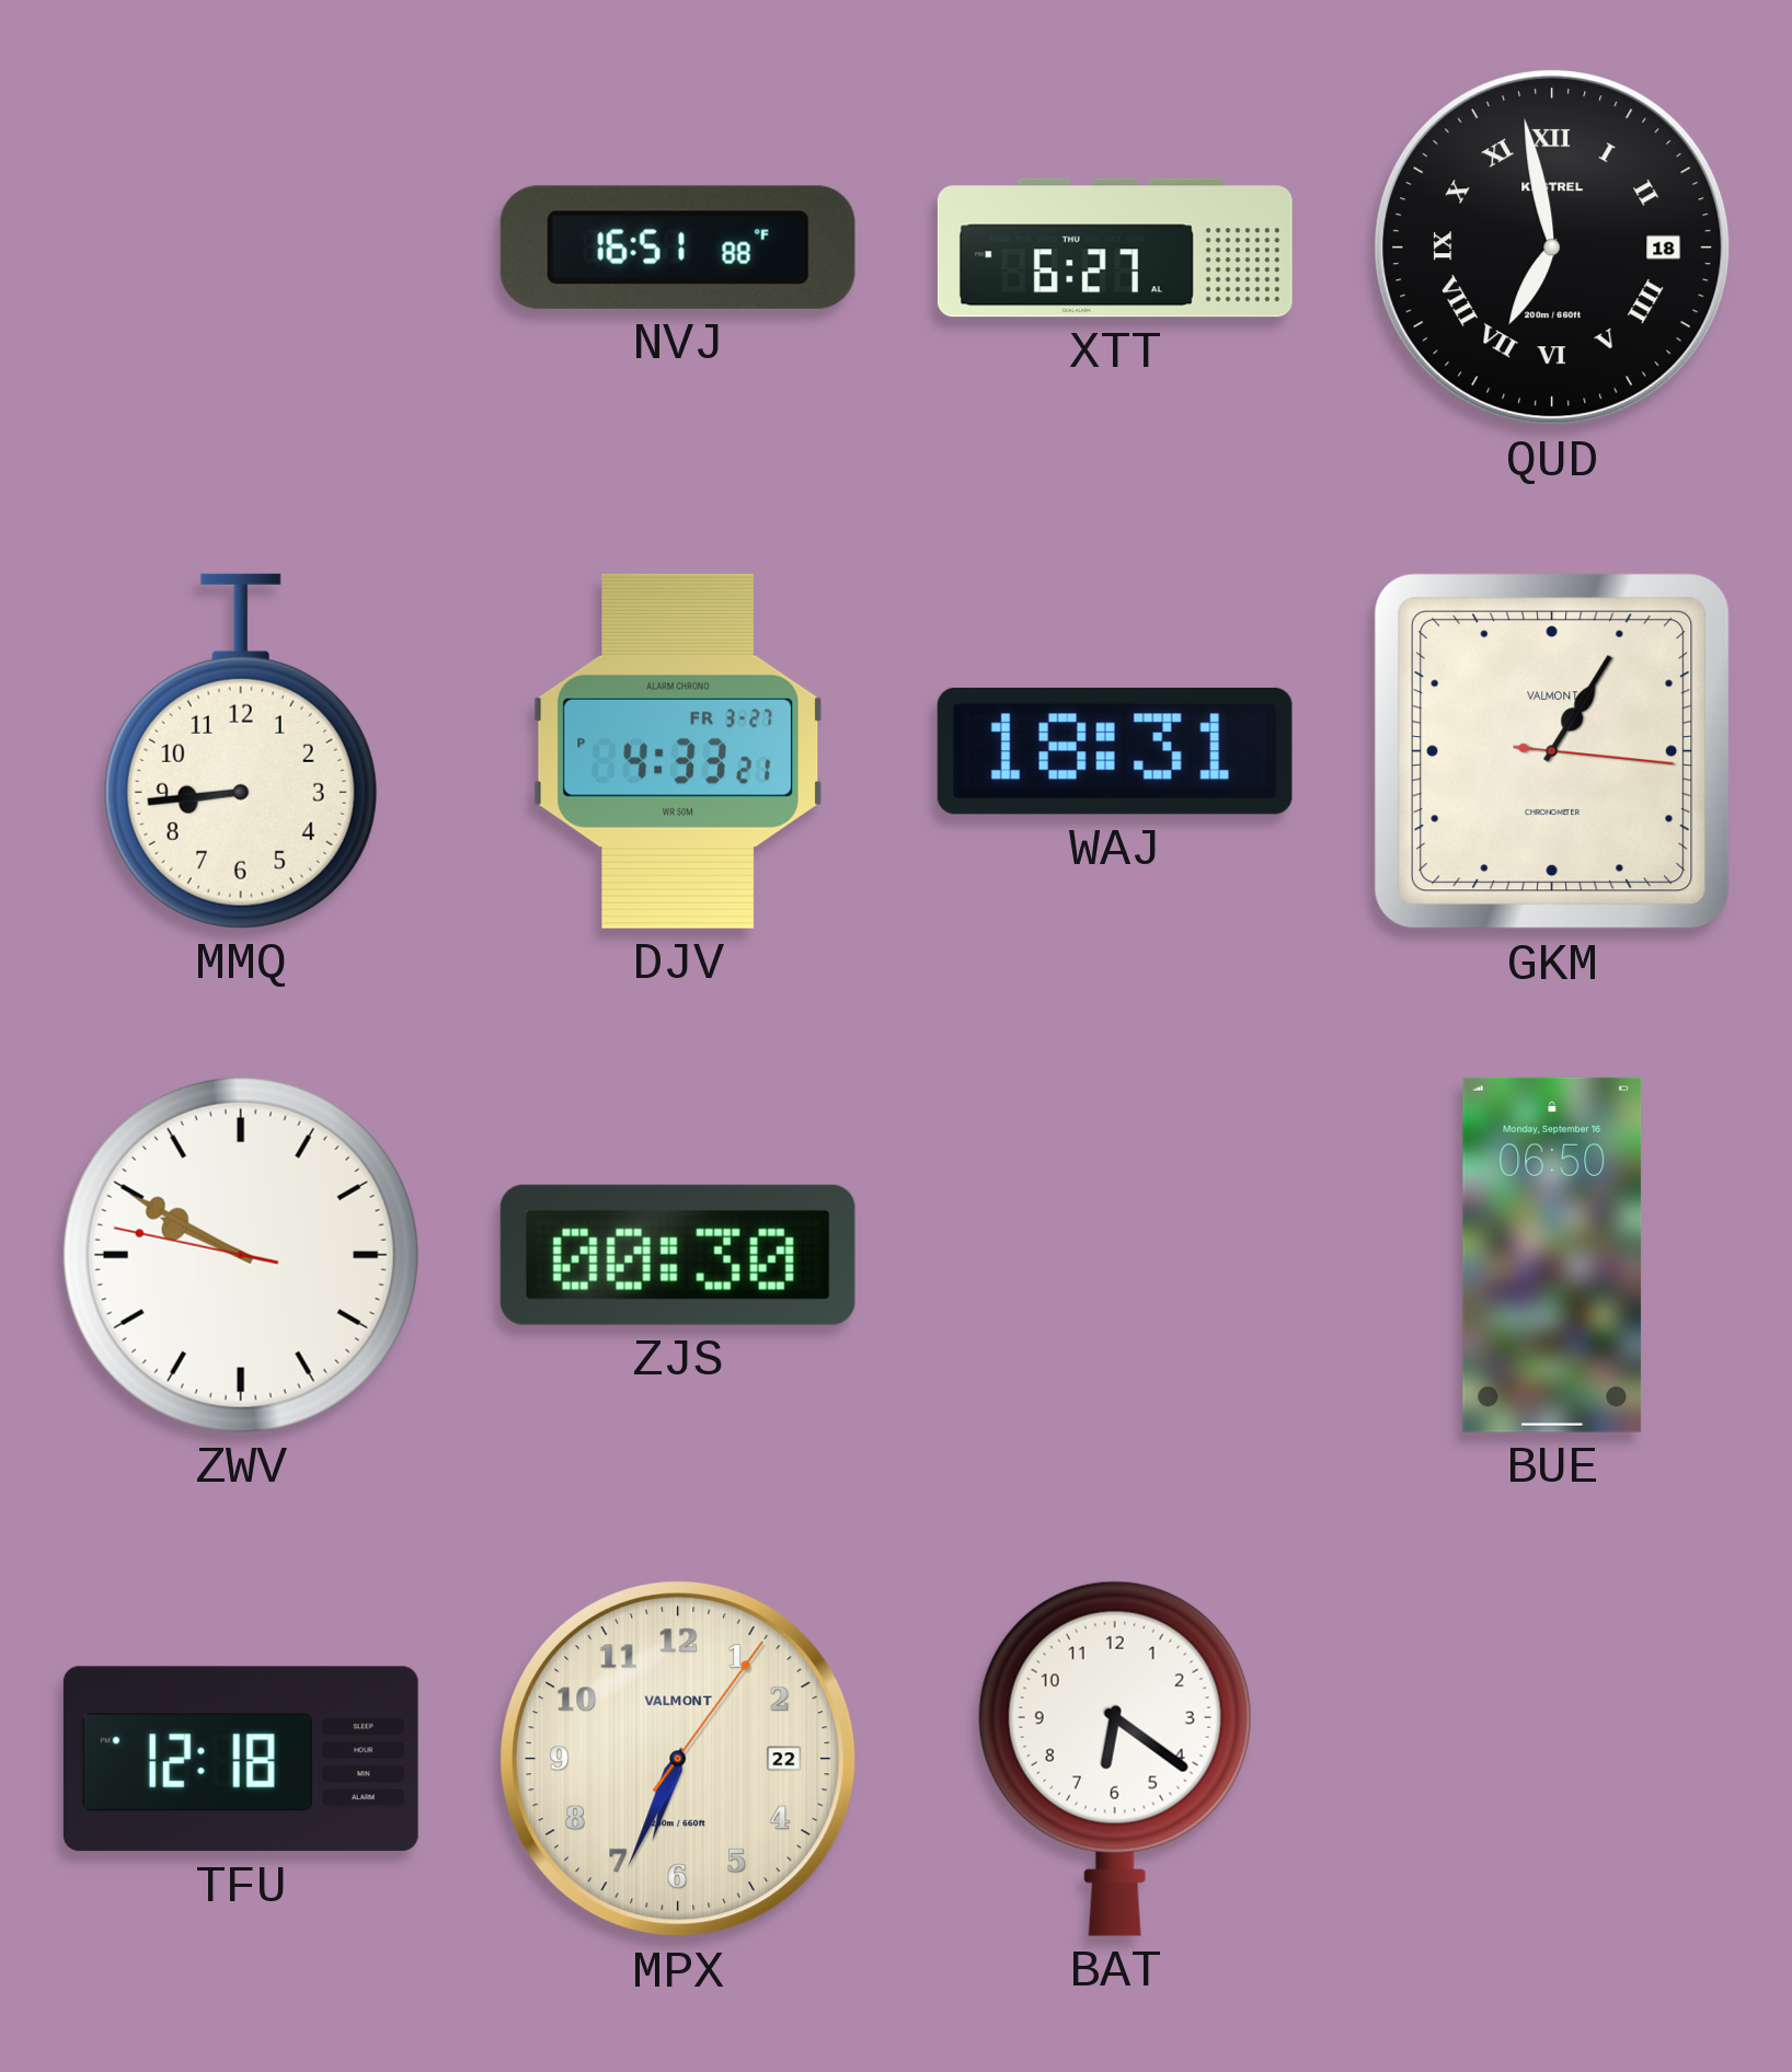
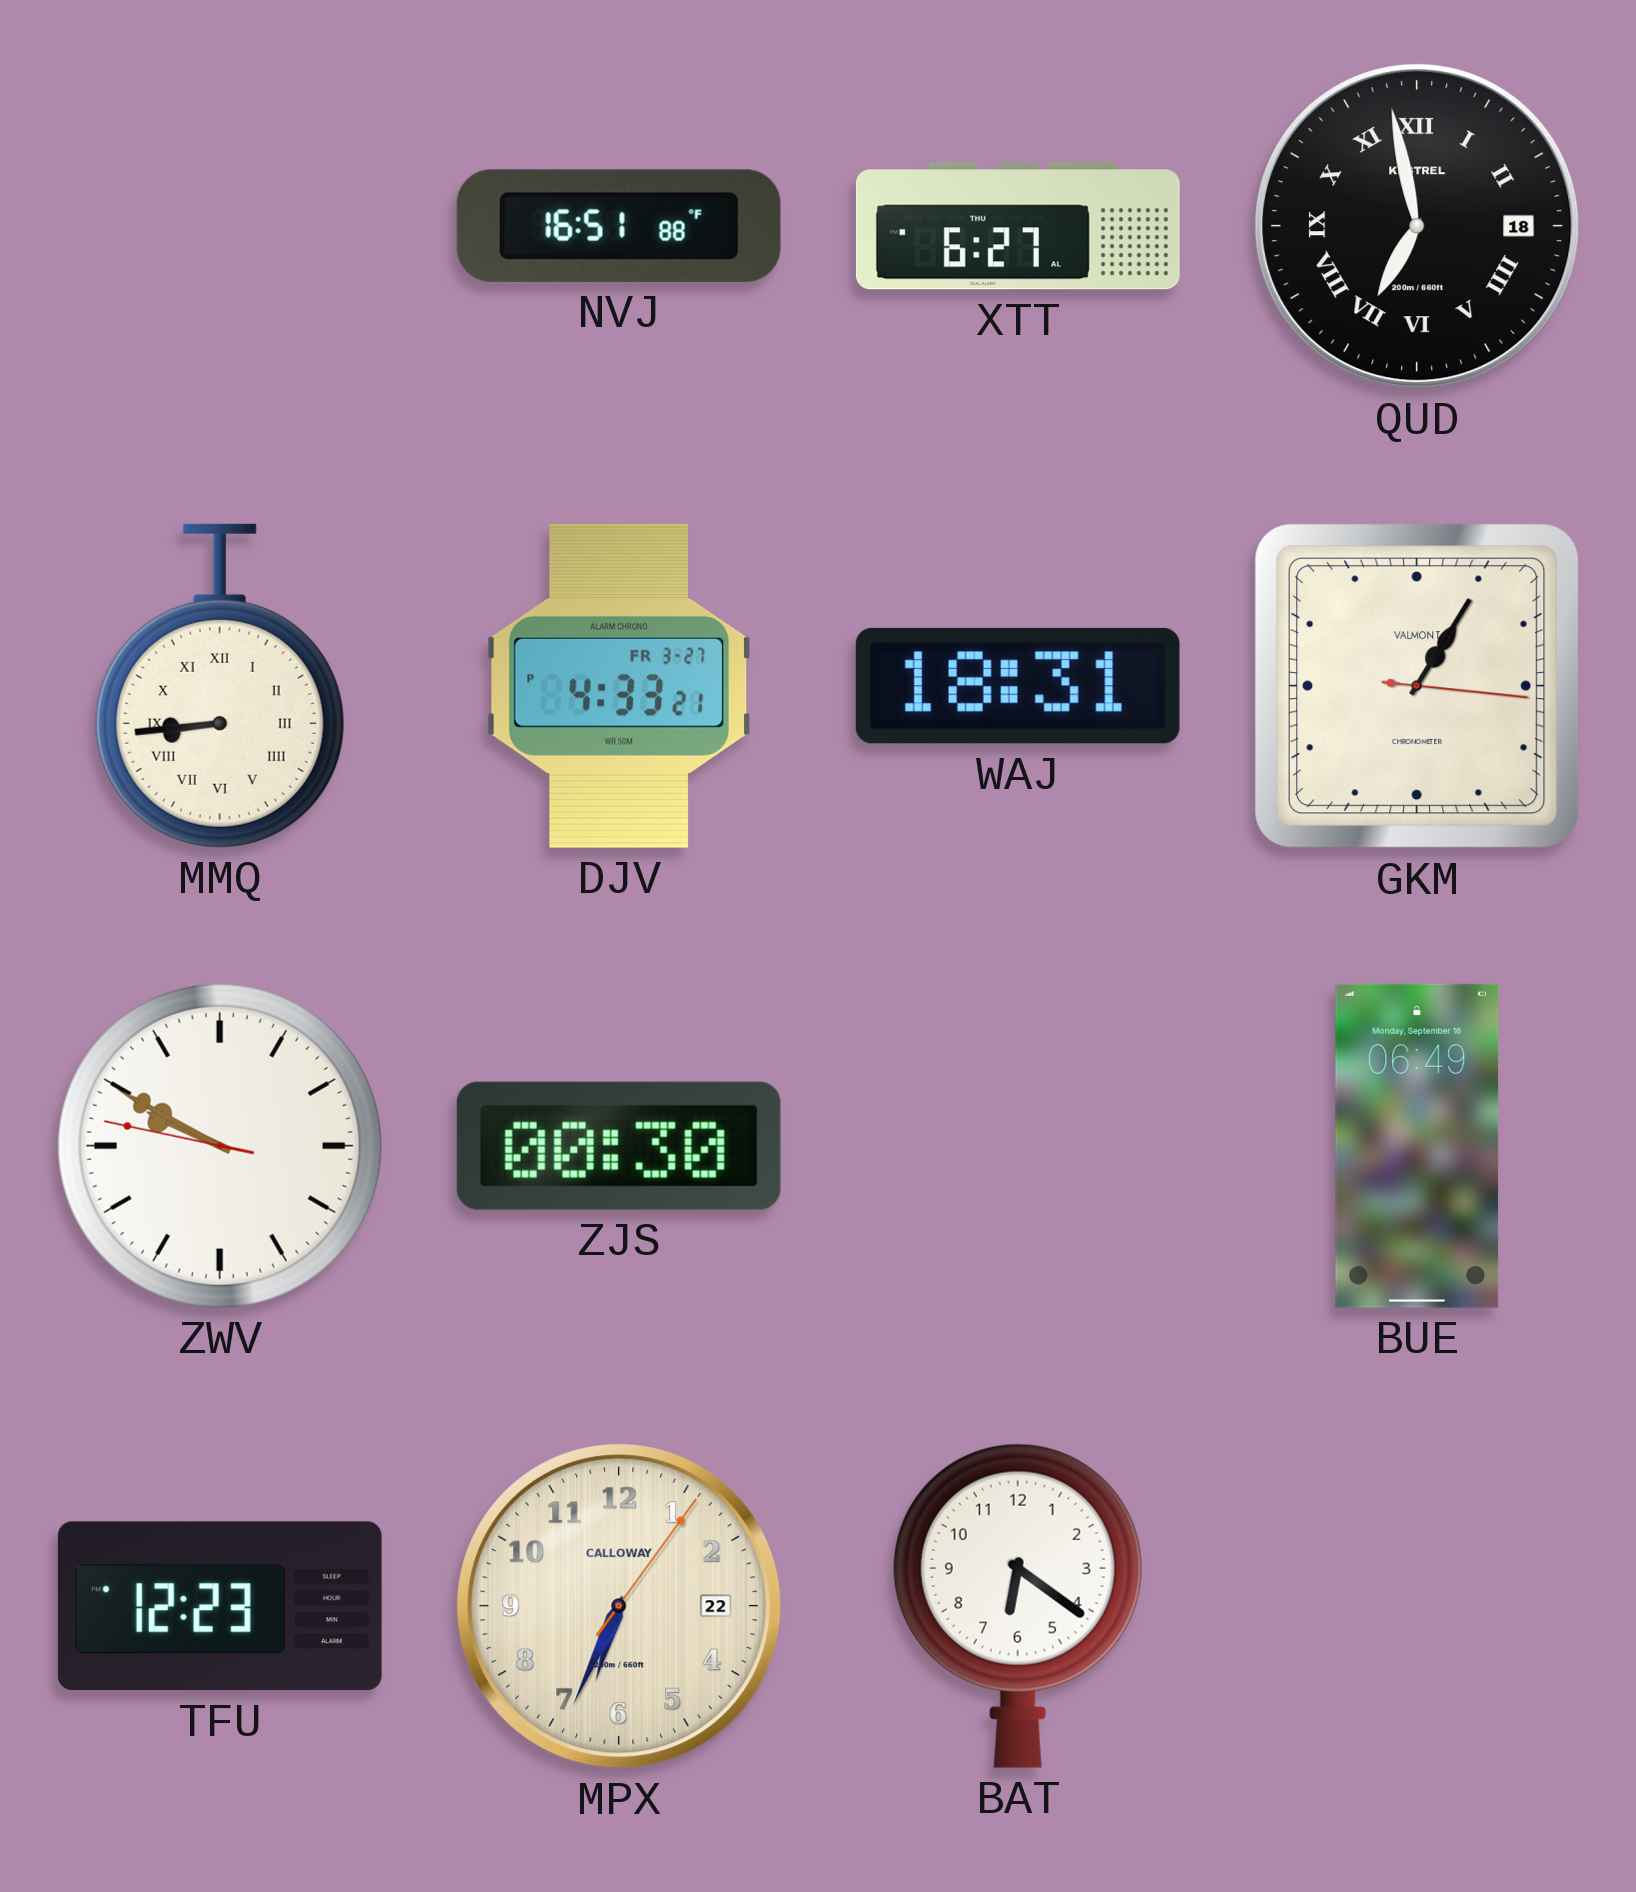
MMQ numerals: Arabic -> Roman
BUE: 06:50 -> 06:49
TFU: 12:18 -> 12:23
MPX brand: VALMONT -> CALLOWAY
